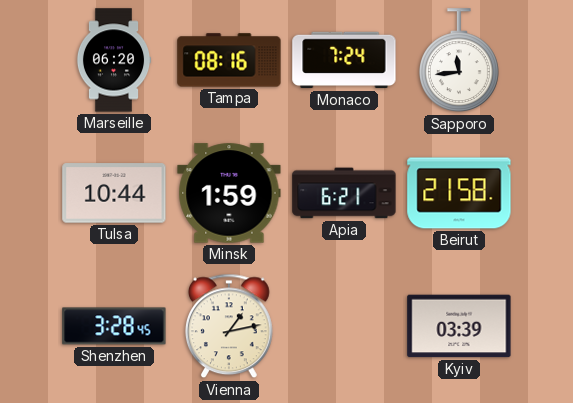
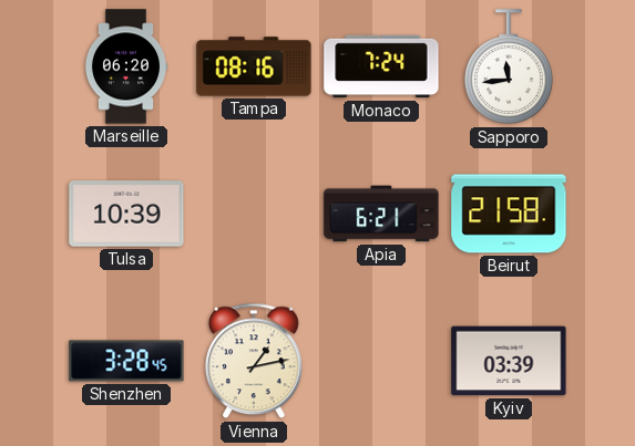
Tulsa: 10:44 -> 10:39
Minsk: 1:59 -> none
